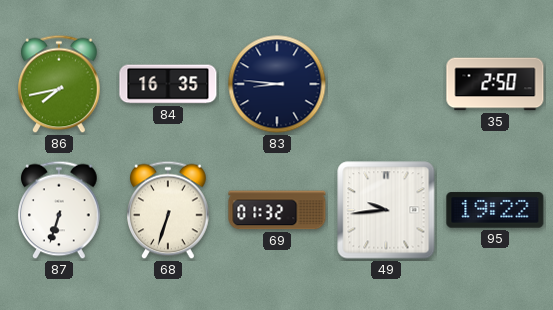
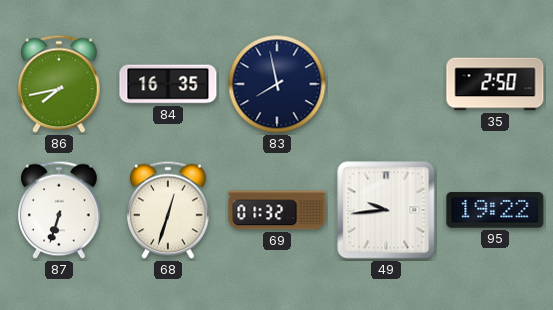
83: 8:46 -> 7:58
68: 6:33 -> 12:33
